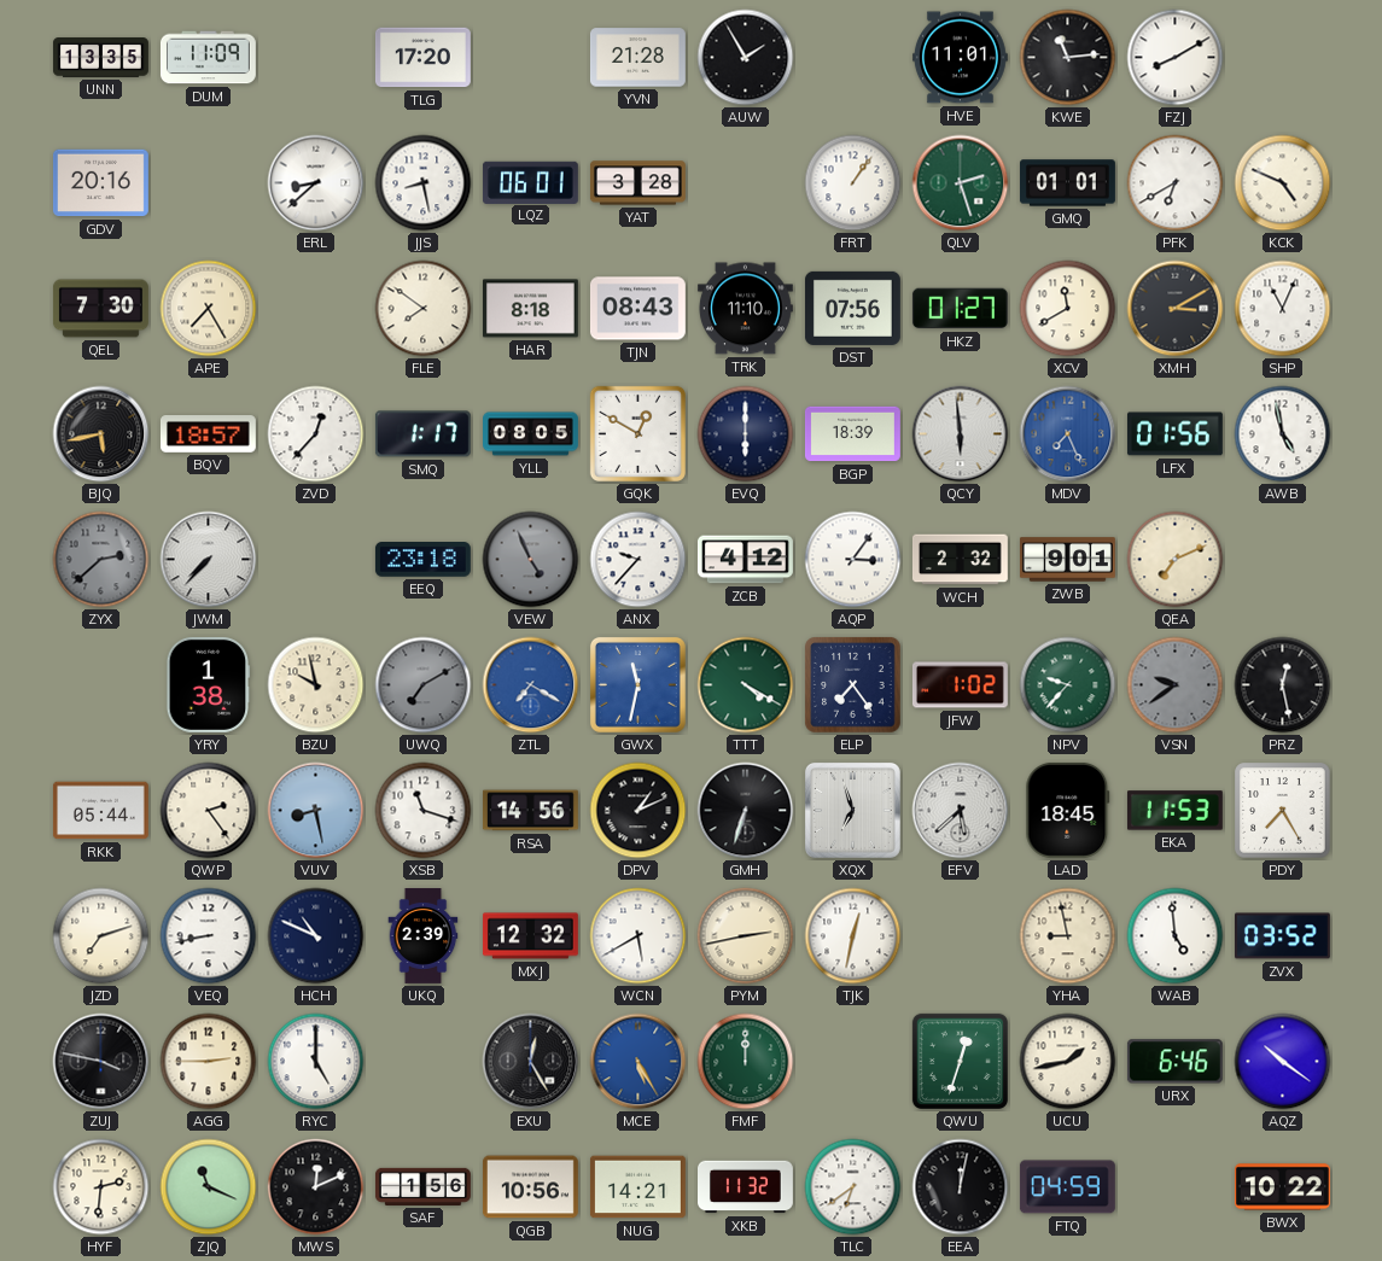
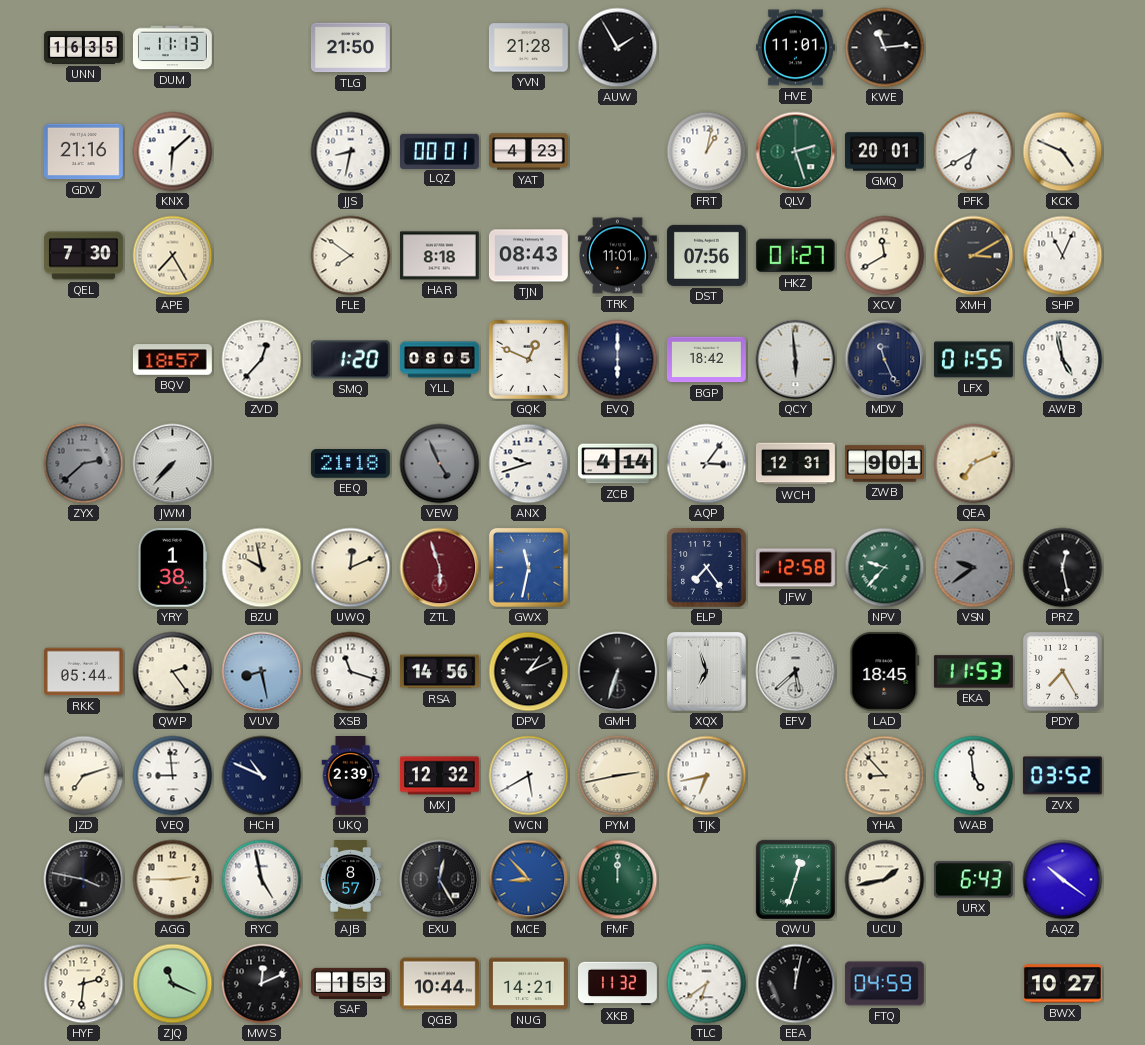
UNN: 13:35 -> 16:35
DUM: 11:09 -> 11:13
TLG: 17:20 -> 21:50
FZJ: 8:10 -> none
GDV: 20:16 -> 21:16
KNX: none -> 6:08
ERL: 8:38 -> none
JJS: 8:28 -> 8:32
LQZ: 06:01 -> 00:01
YAT: 3:28 -> 4:23
FRT: 1:06 -> 1:02
GMQ: 01:01 -> 20:01
TRK: 11:10 -> 11:01
BJQ: 5:43 -> none
SMQ: 1:17 -> 1:20
GQK: 12:50 -> 12:49
BGP: 18:39 -> 18:42
MDV: 7:26 -> 11:26
MDV dial: blue -> navy
LFX: 01:56 -> 01:55
EEQ: 23:18 -> 21:18
ANX: 9:37 -> 9:42
ZCB: 4:12 -> 4:14
WCH: 2:32 -> 12:31
UWQ: 7:10 -> 12:11
UWQ dial: grey -> cream
ZTL: 7:20 -> 5:57
ZTL dial: blue -> burgundy
TTT: 4:20 -> none
JFW: 1:02 -> 12:58
VEQ: 8:43 -> 8:59
TJK: 12:32 -> 6:43
YHA: 8:58 -> 8:53
RYC: 5:00 -> 4:58
AJB: none -> 8:57
MCE: 5:25 -> 8:53
URX: 6:46 -> 6:43
SAF: 1:56 -> 1:53
QGB: 10:56 -> 10:44
BWX: 10:22 -> 10:27
